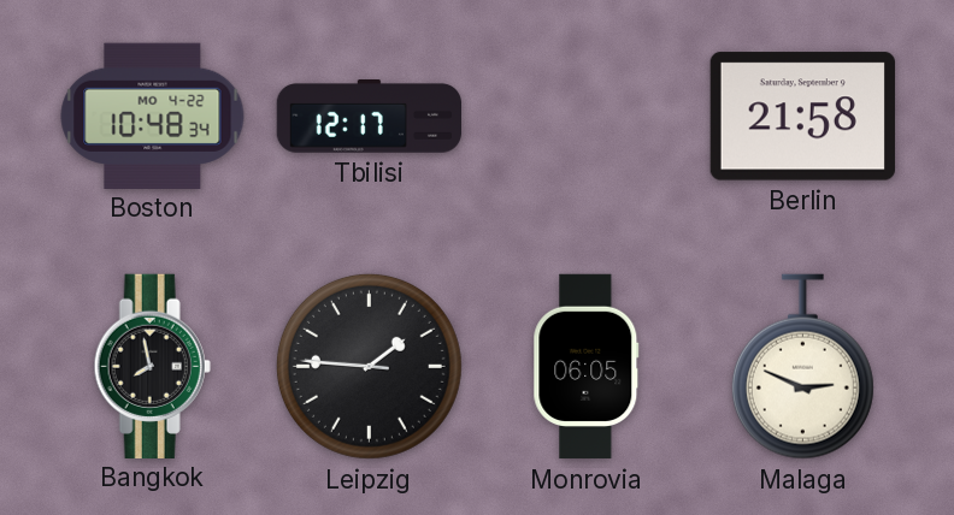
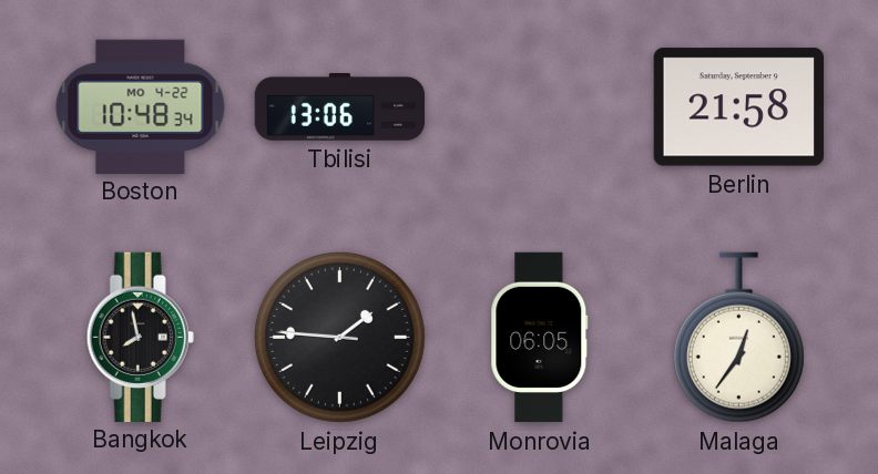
Tbilisi: 12:17 -> 13:06
Malaga: 2:49 -> 12:36
